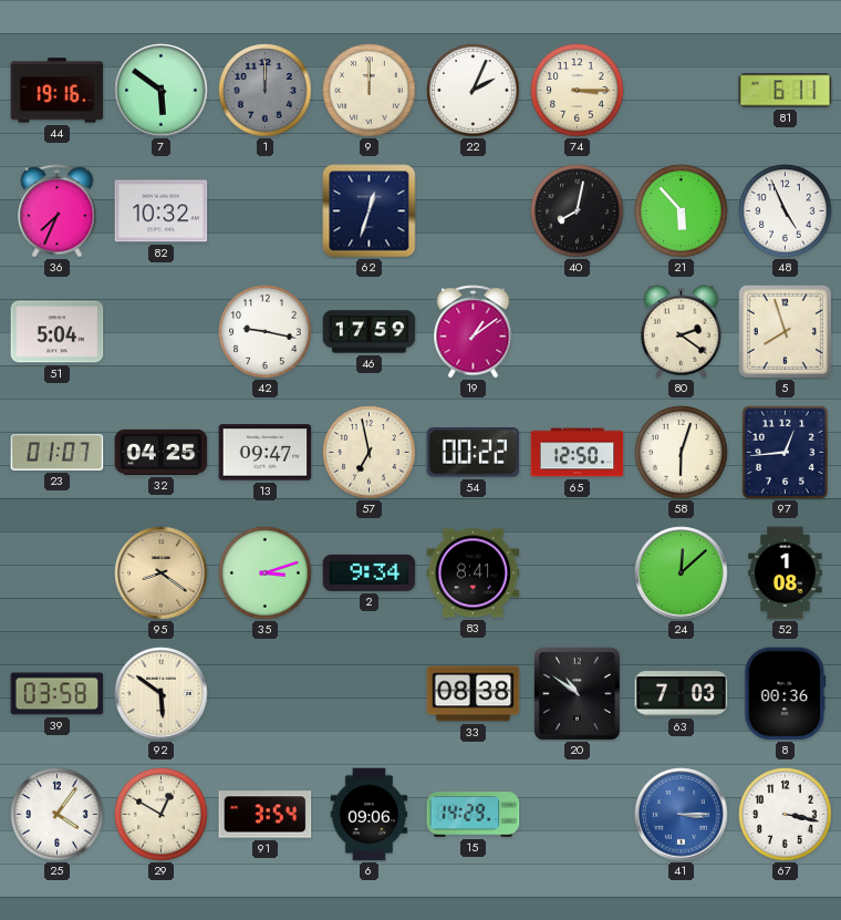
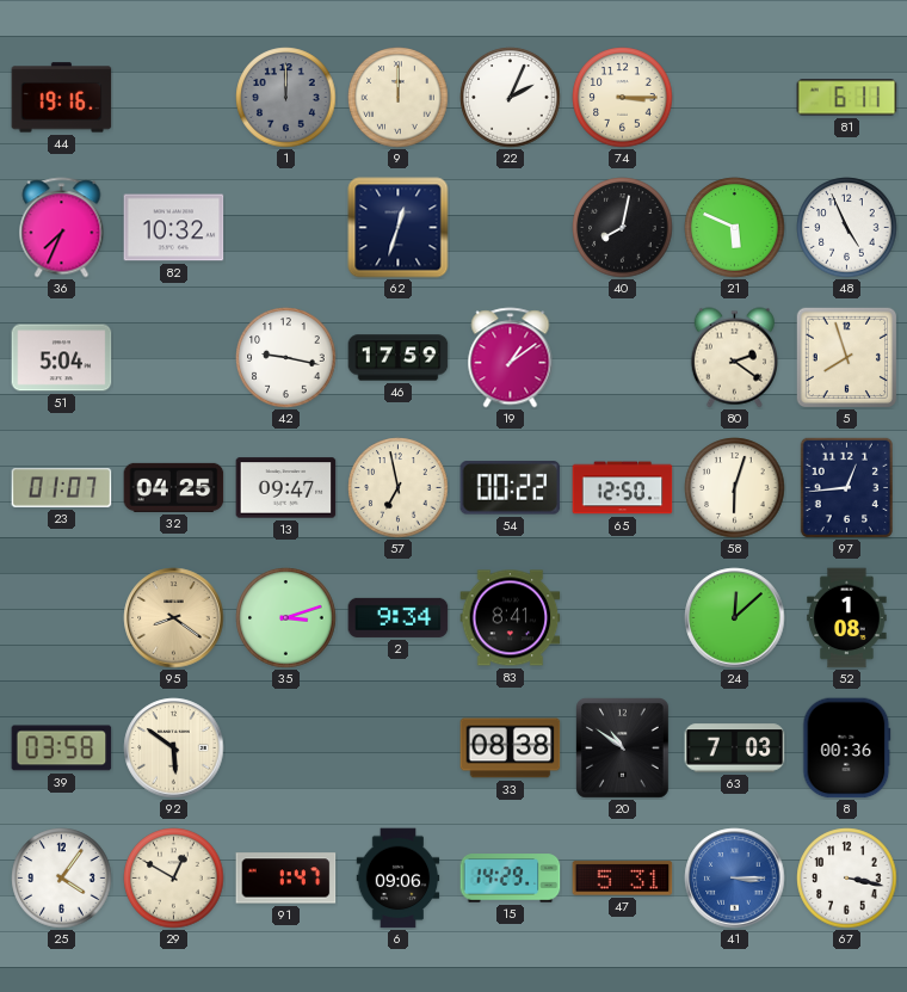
7: 5:51 -> none
21: 5:53 -> 5:49
91: 3:54 -> 1:47
47: none -> 5:31
